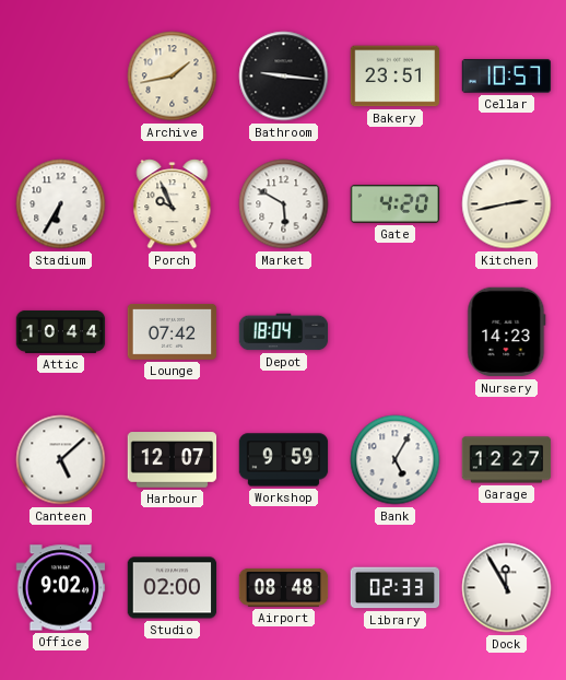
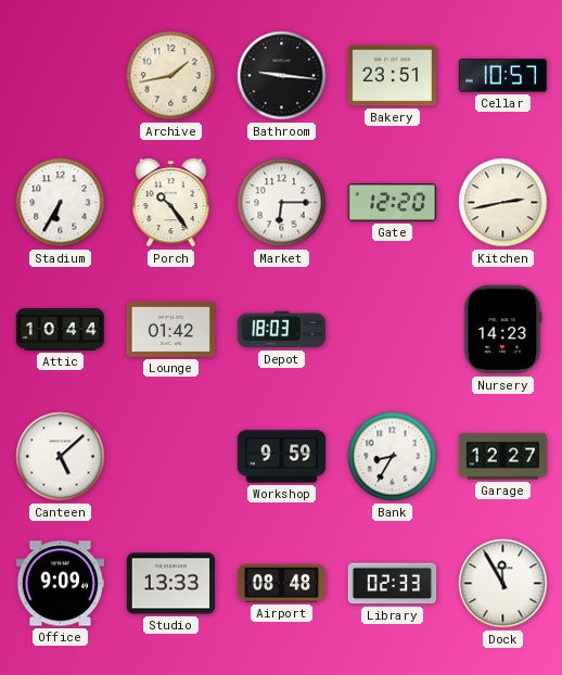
Porch: 9:56 -> 10:24
Market: 5:50 -> 6:15
Gate: 4:20 -> 12:20
Lounge: 07:42 -> 01:42
Depot: 18:04 -> 18:03
Harbour: 12:07 -> none
Bank: 5:05 -> 8:35
Office: 9:02 -> 9:09
Studio: 02:00 -> 13:33
